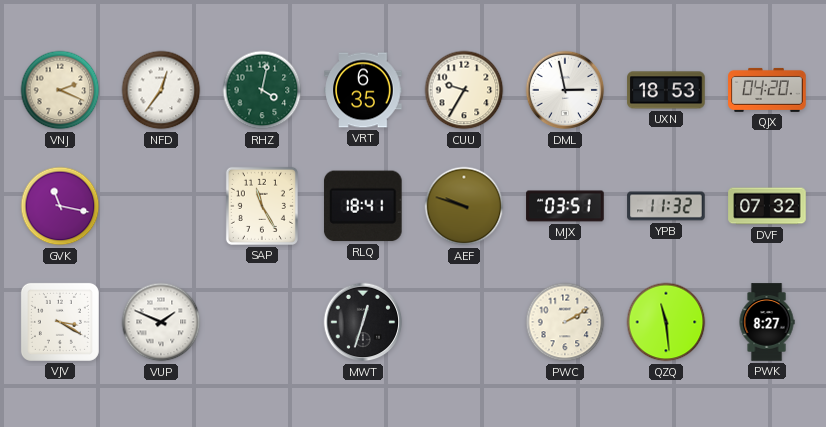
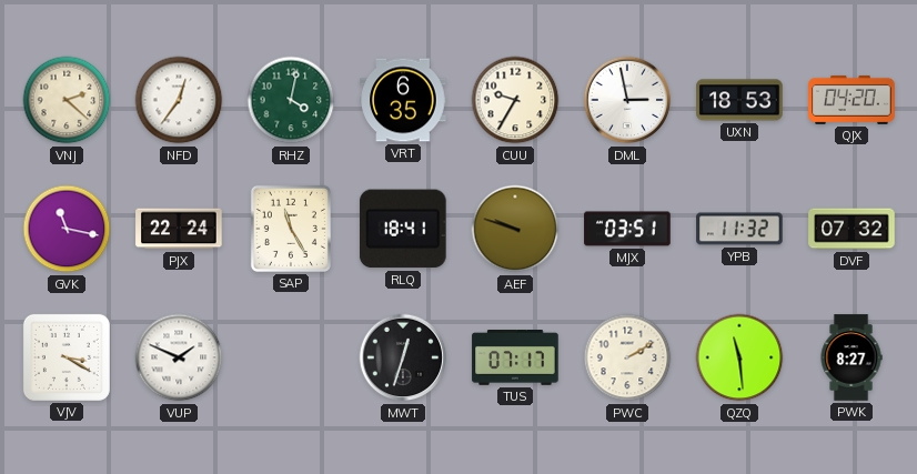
VNJ: 2:19 -> 2:22
PJX: none -> 22:24
TUS: none -> 07:17
